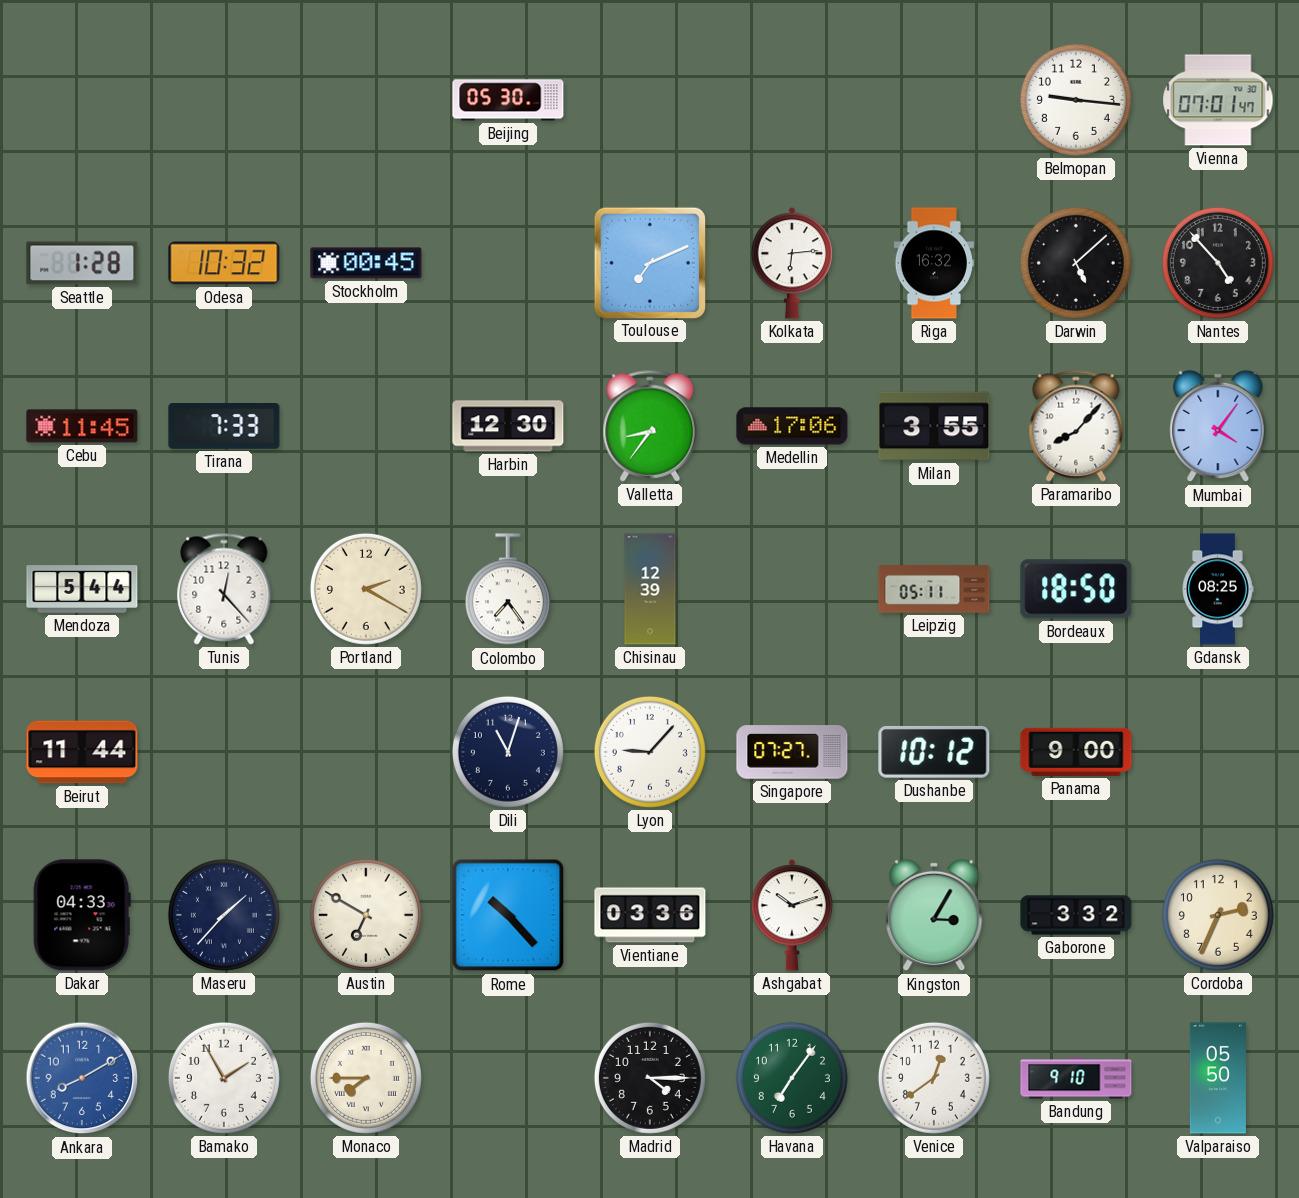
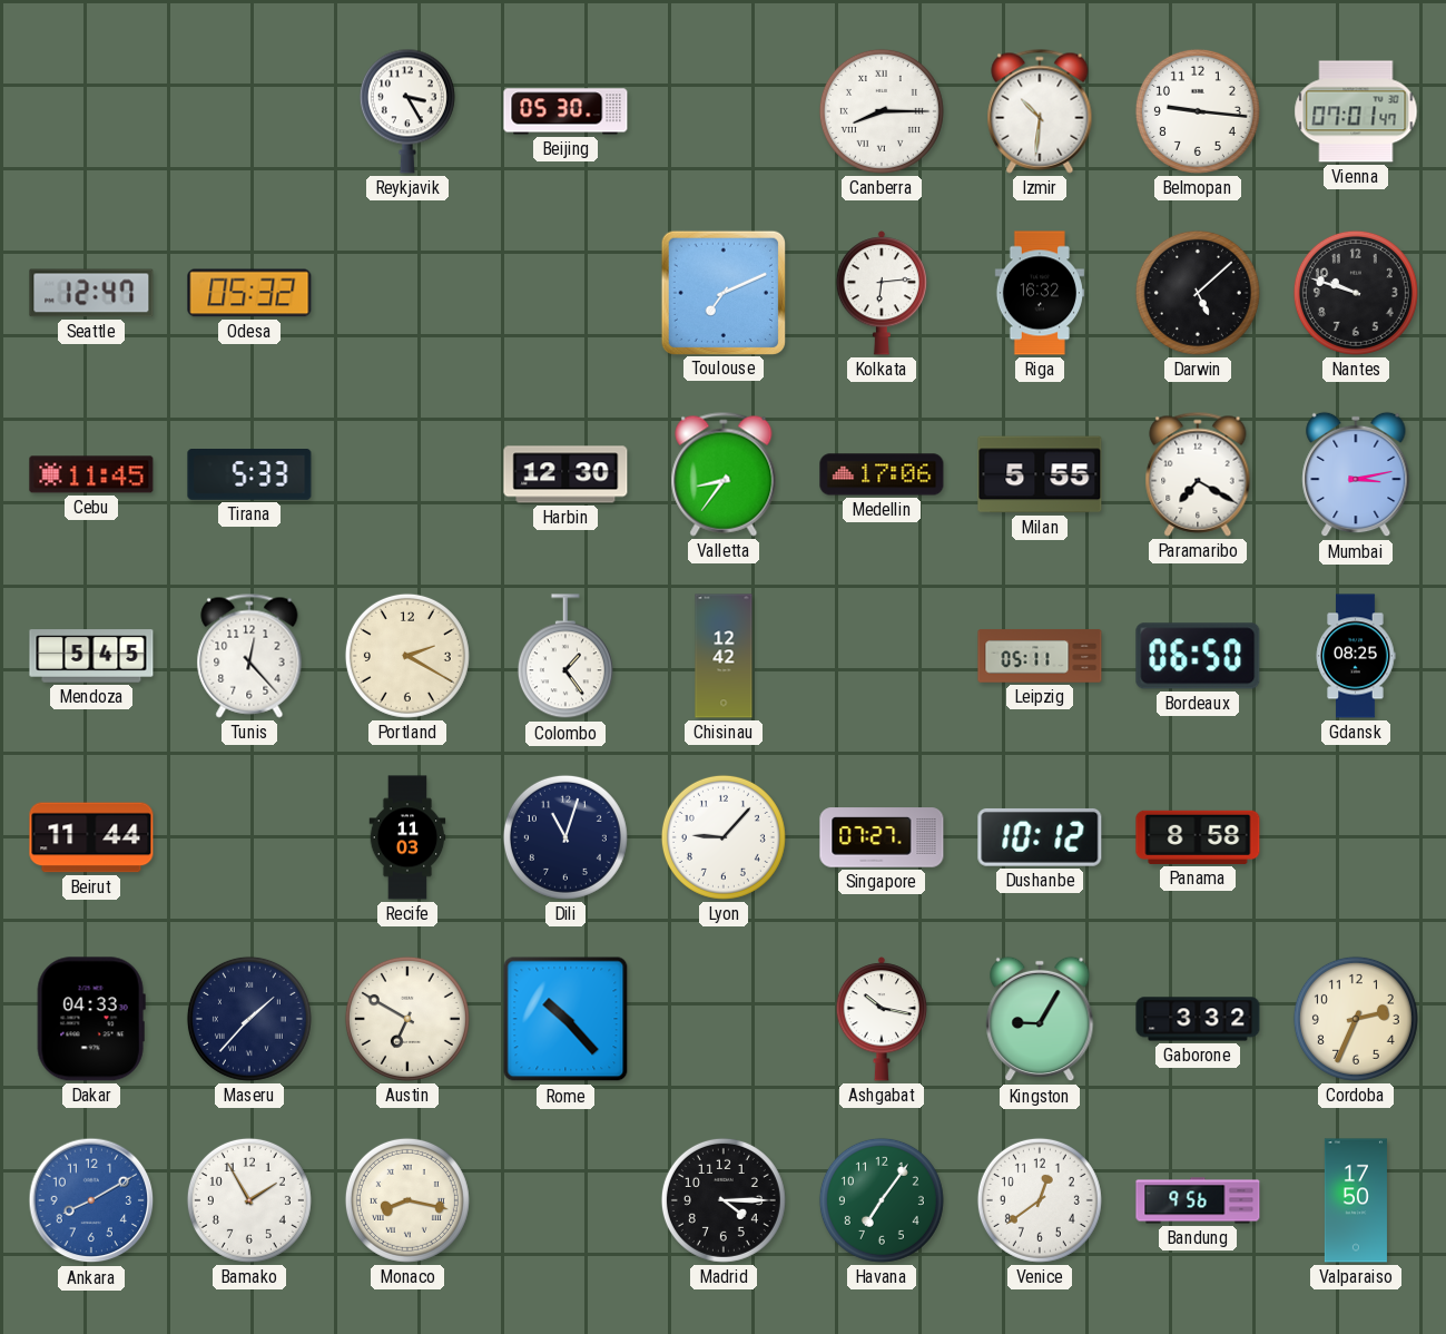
Reykjavik: none -> 3:25
Canberra: none -> 8:15
Izmir: none -> 10:31
Seattle: 1:28 -> 12:47
Odesa: 10:32 -> 05:32
Stockholm: 00:45 -> none
Nantes: 4:53 -> 9:48
Tirana: 7:33 -> 5:33
Milan: 3:55 -> 5:55
Paramaribo: 8:07 -> 7:20
Mumbai: 4:06 -> 3:13
Mendoza: 5:44 -> 5:45
Colombo: 7:24 -> 1:24
Chisinau: 12:39 -> 12:42
Bordeaux: 18:50 -> 06:50
Recife: none -> 11:03
Panama: 9:00 -> 8:58
Vientiane: 03:36 -> none
Ashgabat: 10:12 -> 10:17
Kingston: 3:05 -> 9:05
Monaco: 7:45 -> 8:17
Bandung: 9:10 -> 9:56
Valparaiso: 05:50 -> 17:50
